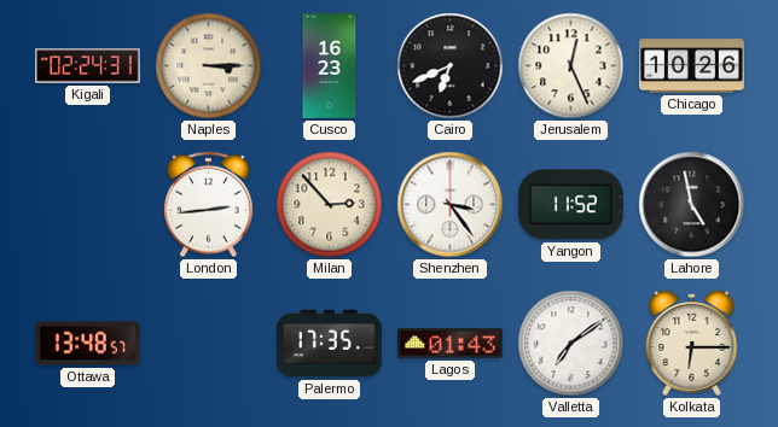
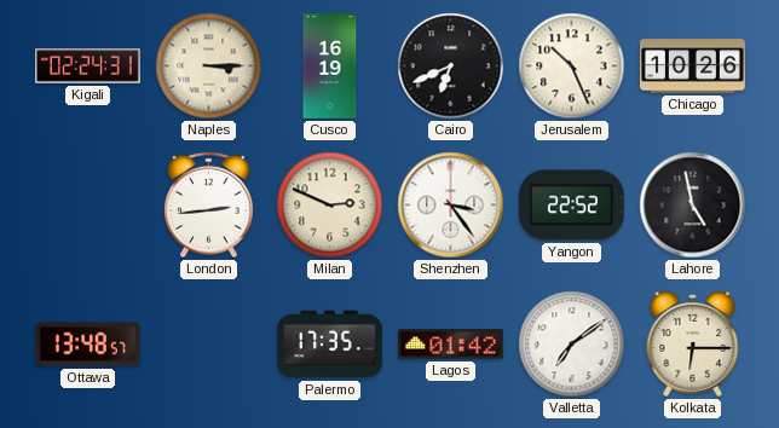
Cusco: 16:23 -> 16:19
Jerusalem: 12:26 -> 10:26
Milan: 2:53 -> 2:49
Yangon: 11:52 -> 22:52
Lagos: 01:43 -> 01:42
